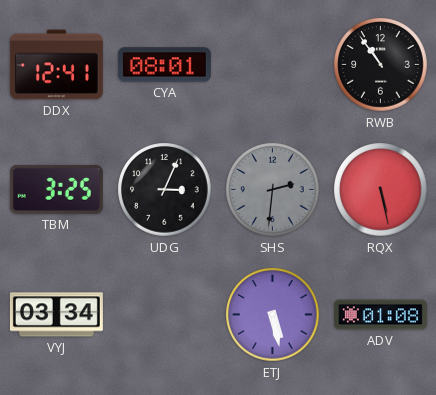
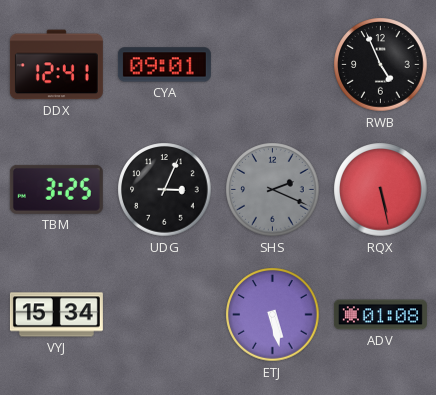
CYA: 08:01 -> 09:01
RWB: 10:54 -> 4:56
SHS: 2:31 -> 2:19
VYJ: 03:34 -> 15:34
